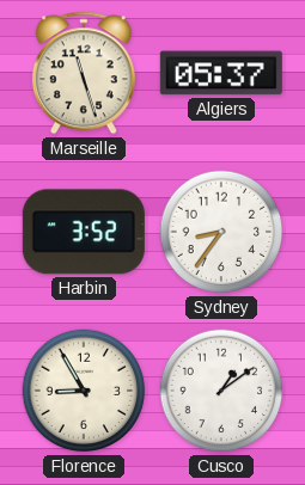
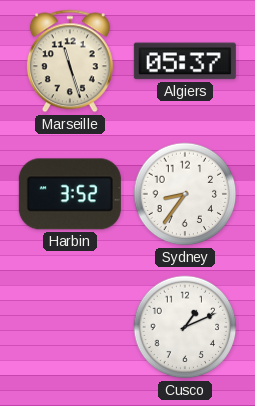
Florence: 8:55 -> none
Cusco: 1:09 -> 1:11
